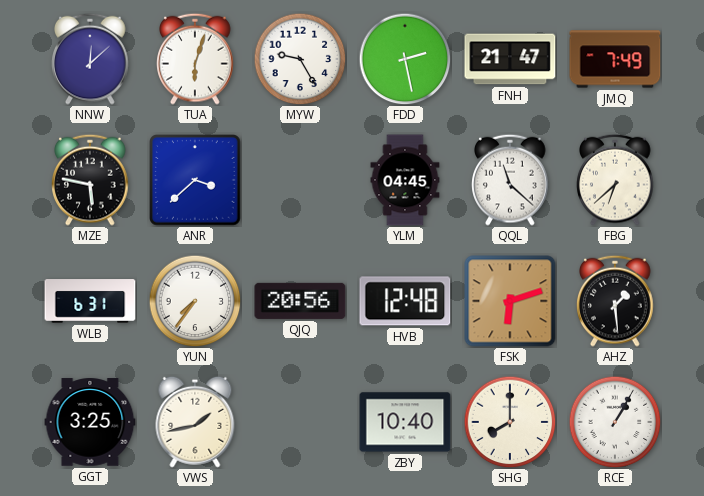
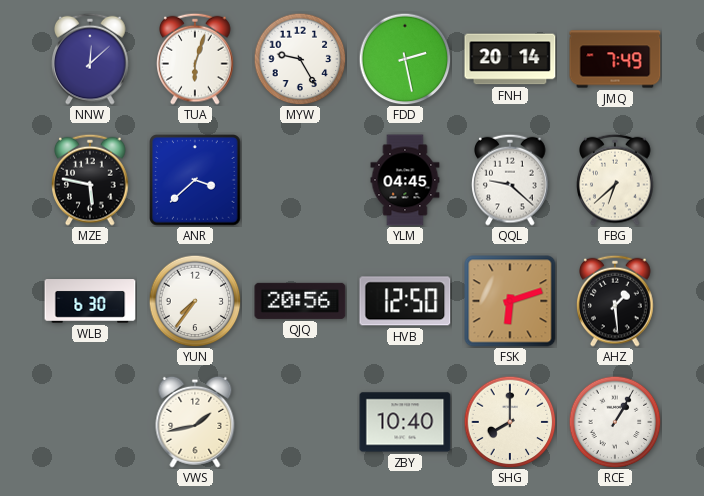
FNH: 21:47 -> 20:14
QQL: 11:22 -> 9:22
WLB: 6:31 -> 6:30
HVB: 12:48 -> 12:50
GGT: 3:25 -> none
